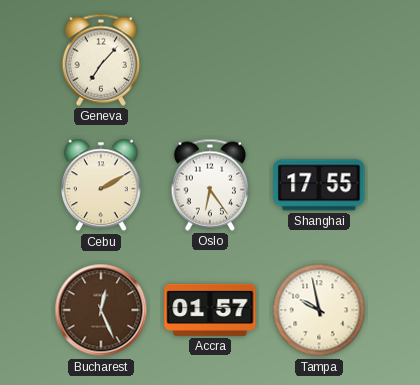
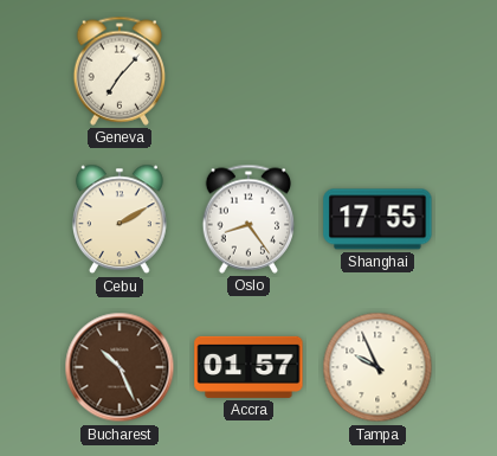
Oslo: 6:24 -> 8:24
Bucharest: 12:26 -> 10:26
Tampa: 9:58 -> 9:56
